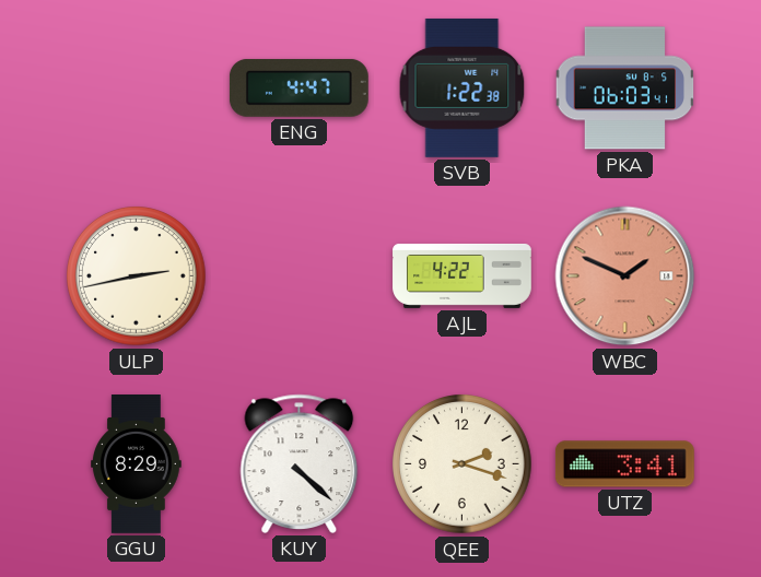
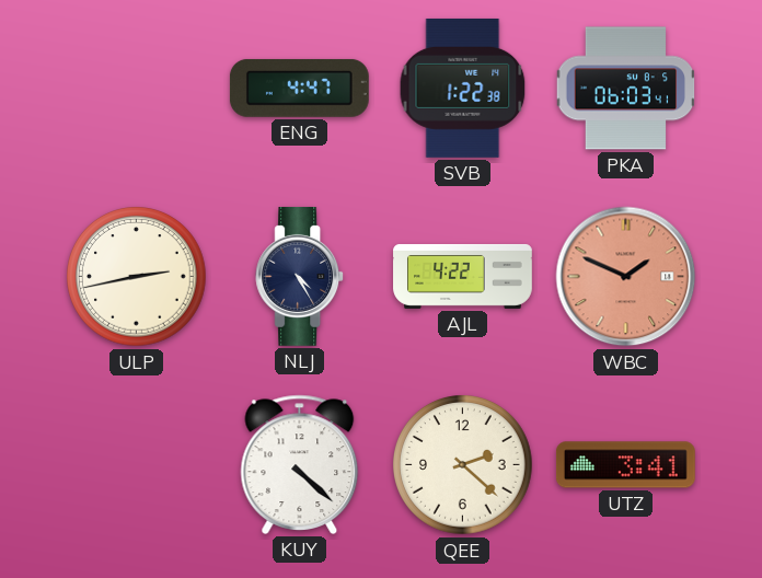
NLJ: none -> 4:25
GGU: 8:29 -> none
QEE: 2:18 -> 2:22
